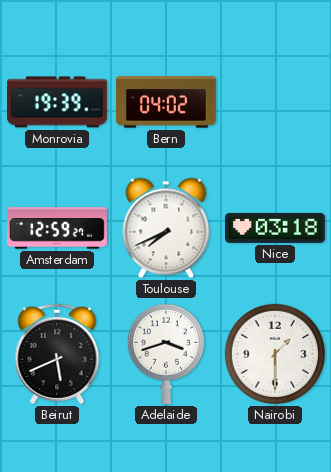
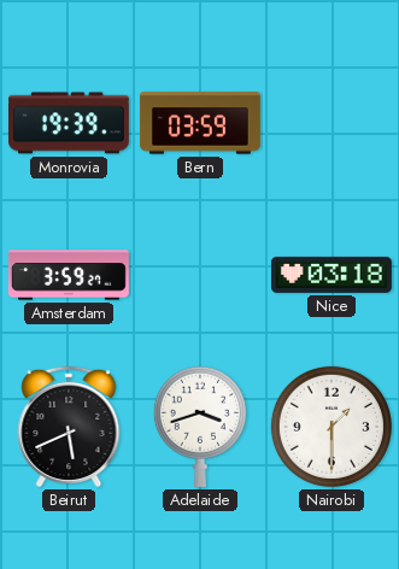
Bern: 04:02 -> 03:59
Amsterdam: 12:59 -> 3:59
Toulouse: 7:41 -> none
